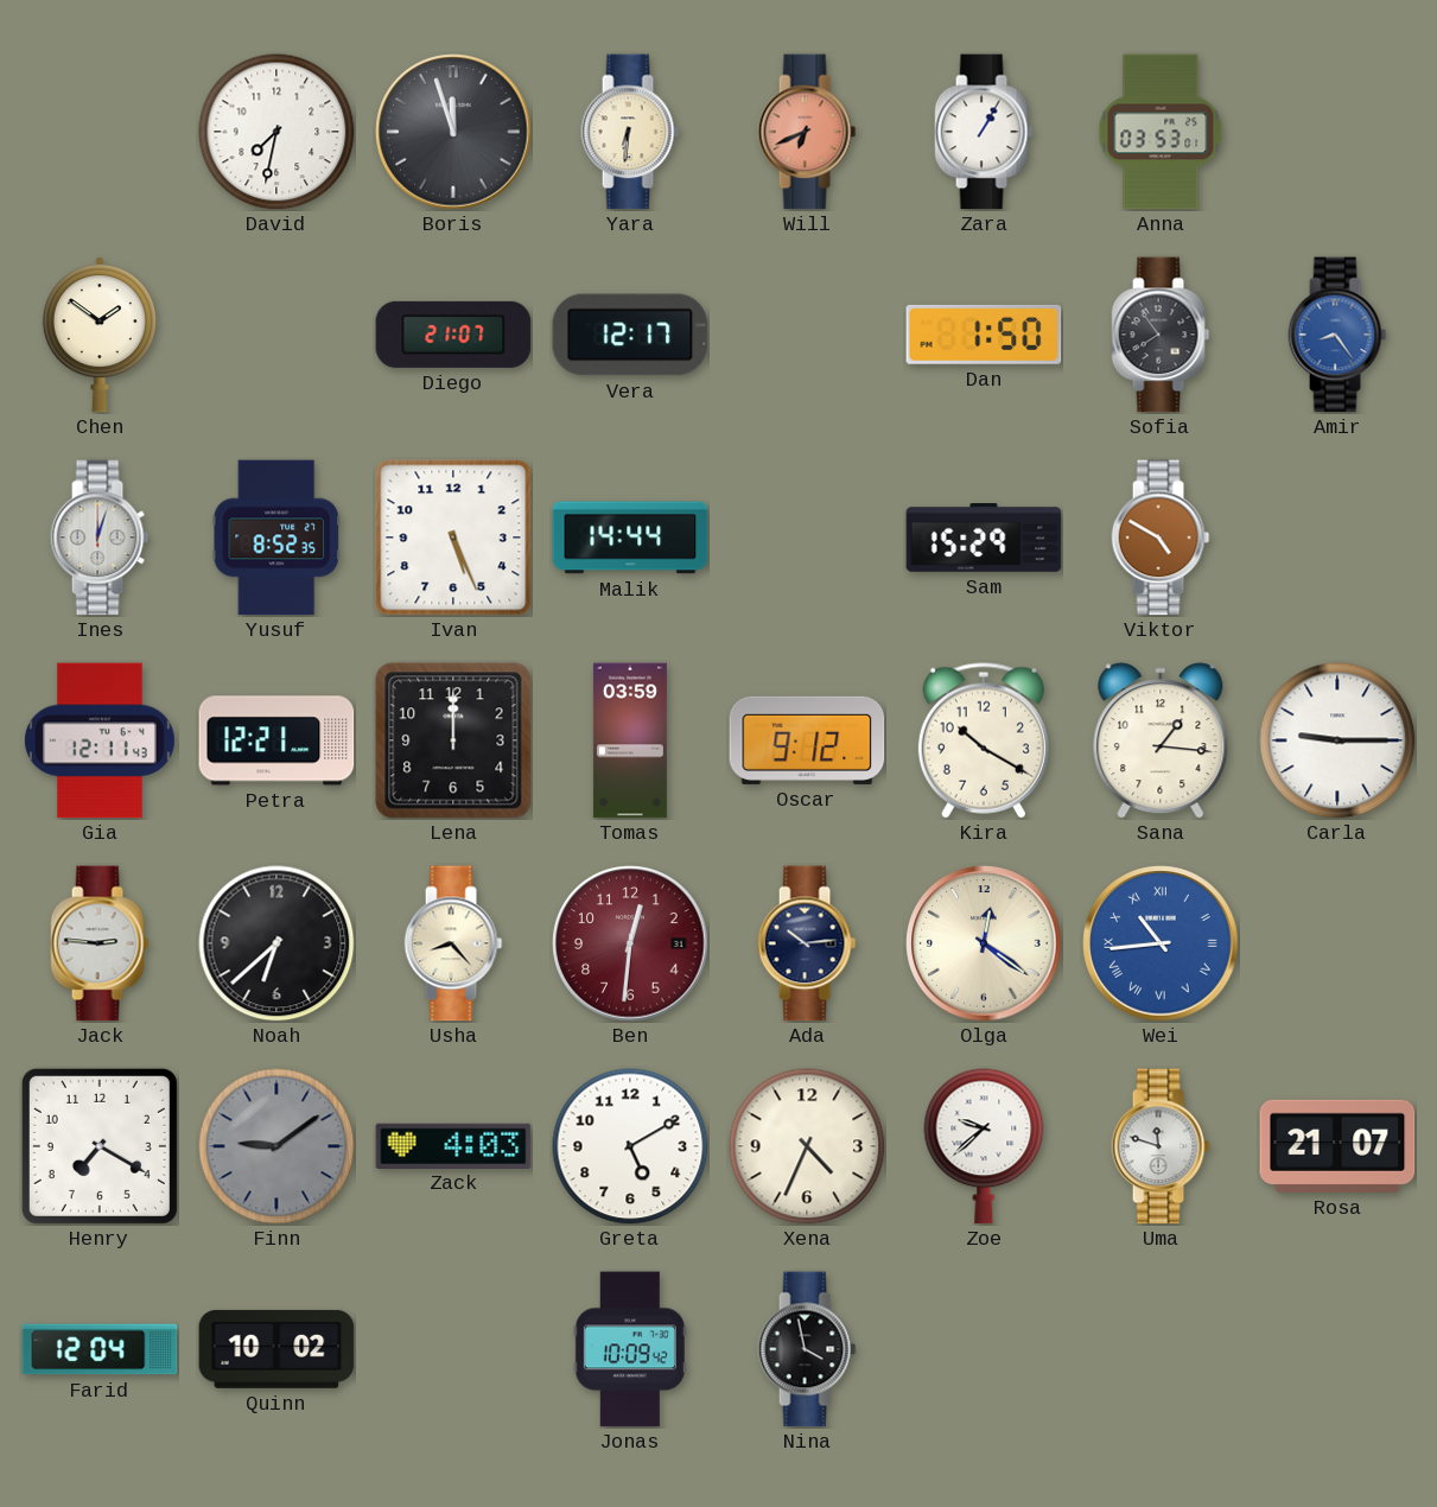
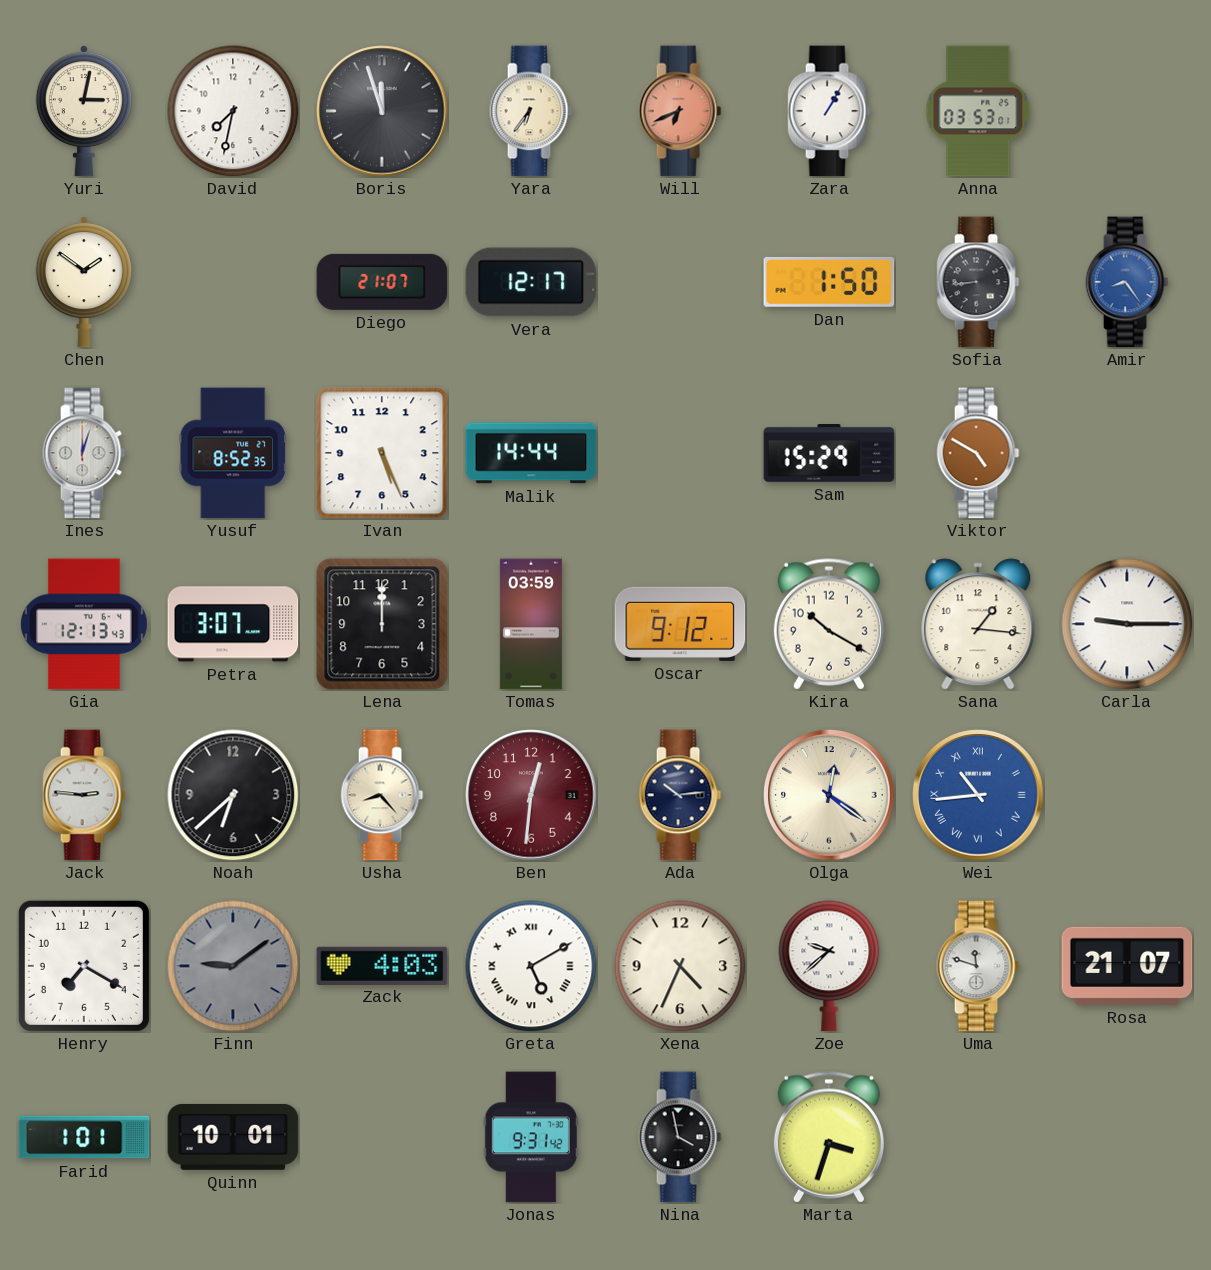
Yuri: none -> 3:02
Yara: 6:31 -> 6:36
Sofia: 7:54 -> 8:44
Gia: 12:11 -> 12:13
Petra: 12:21 -> 3:07
Greta numerals: Arabic -> Roman
Farid: 12:04 -> 1:01
Quinn: 10:02 -> 10:01
Jonas: 10:09 -> 9:31
Marta: none -> 3:33
